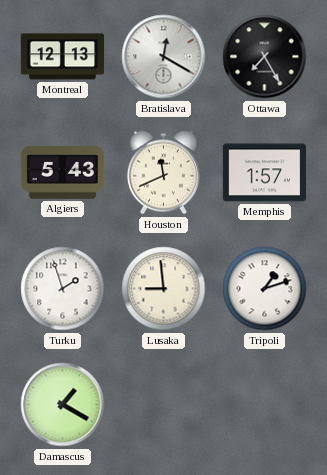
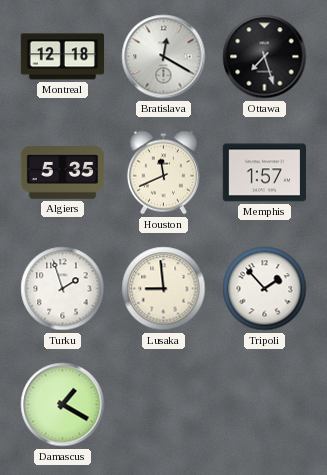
Montreal: 12:13 -> 12:18
Ottawa: 7:25 -> 7:27
Algiers: 5:43 -> 5:35
Tripoli: 1:12 -> 1:53
